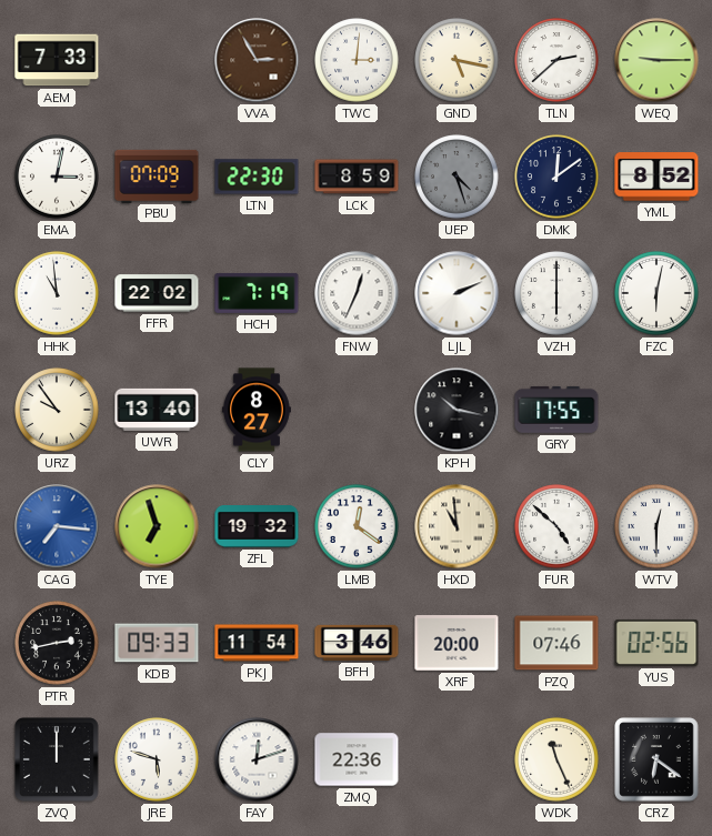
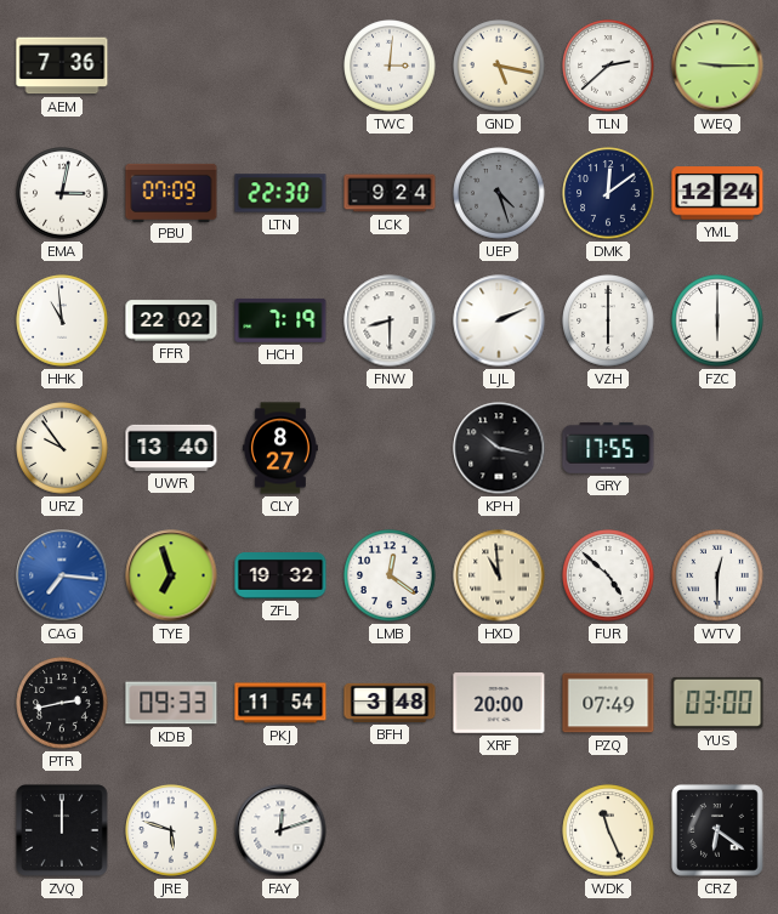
AEM: 7:33 -> 7:36
VVA: 2:55 -> none
LCK: 8:59 -> 9:24
YML: 8:52 -> 12:24
FNW: 12:34 -> 8:30
FZC: 6:02 -> 6:00
BFH: 3:46 -> 3:48
PZQ: 07:46 -> 07:49
YUS: 02:56 -> 03:00
ZMQ: 22:36 -> none
